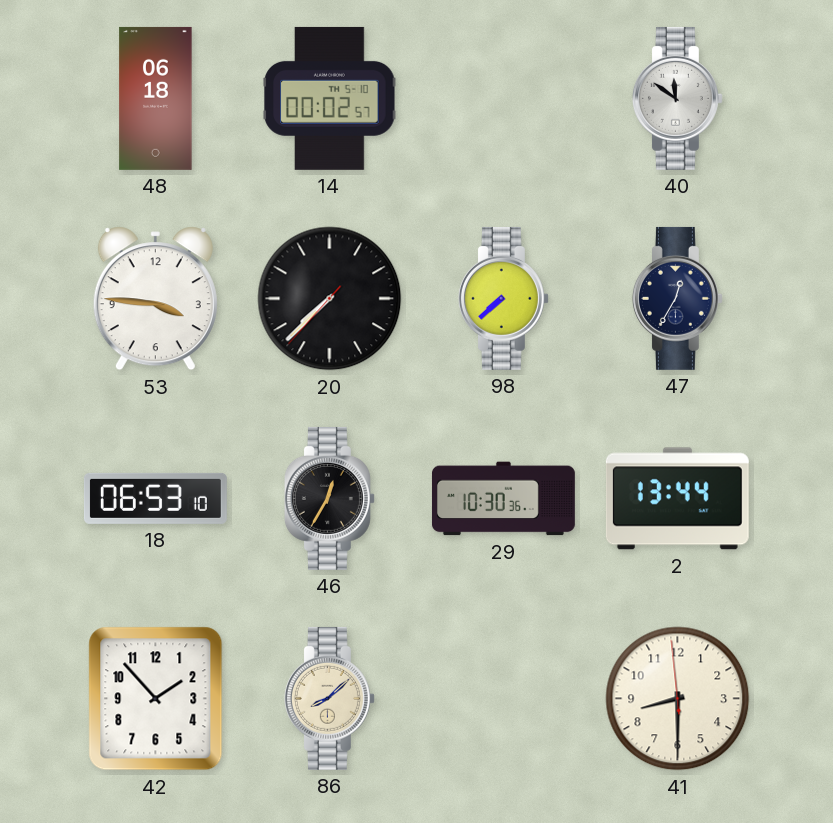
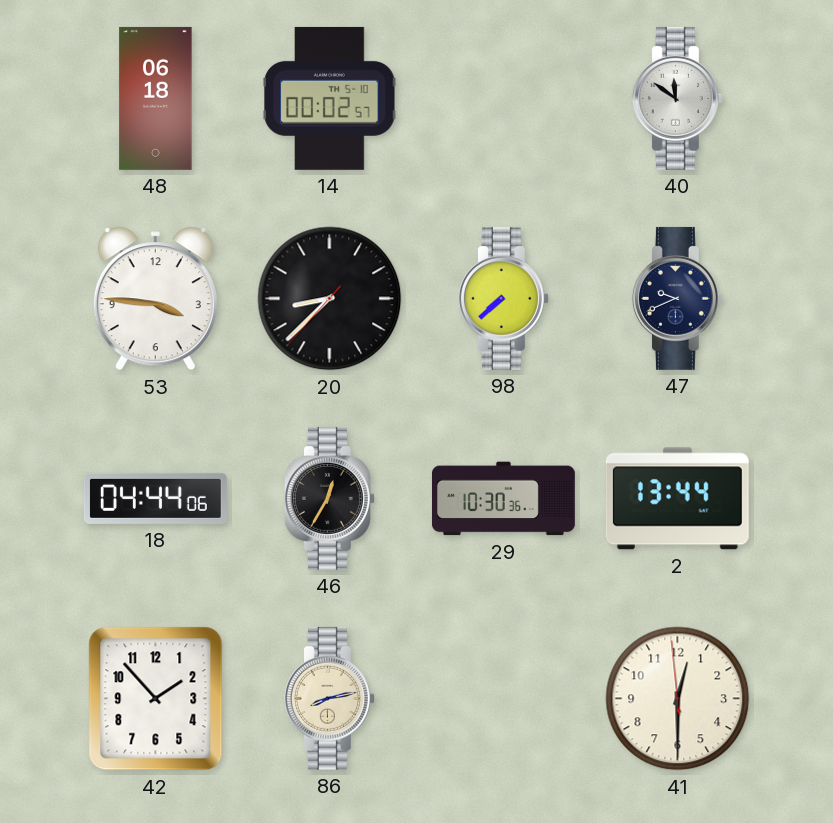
20: 7:37 -> 8:37
47: 12:35 -> 9:41
18: 06:53 -> 04:44
86: 8:08 -> 8:13
41: 8:29 -> 12:29
